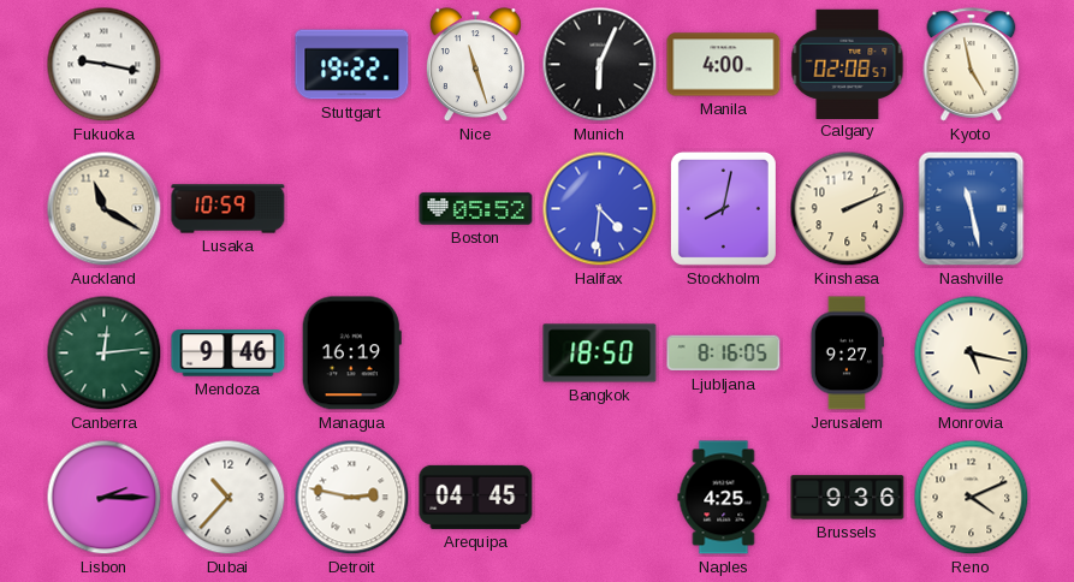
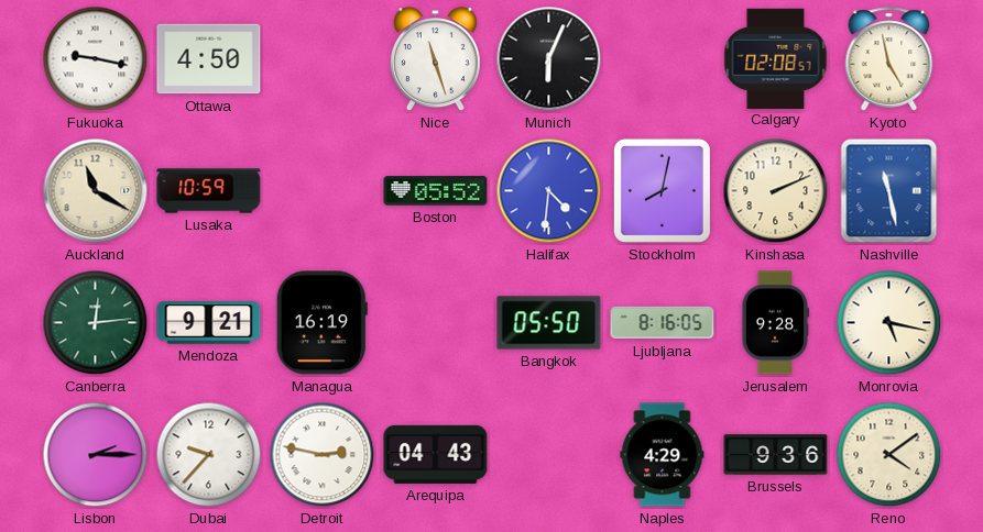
Ottawa: none -> 4:50
Stuttgart: 19:22 -> none
Manila: 4:00 -> none
Mendoza: 9:46 -> 9:21
Bangkok: 18:50 -> 05:50
Jerusalem: 9:27 -> 9:28
Dubai: 10:37 -> 9:37
Arequipa: 04:45 -> 04:43
Naples: 4:25 -> 4:29
Reno: 4:11 -> 4:09
